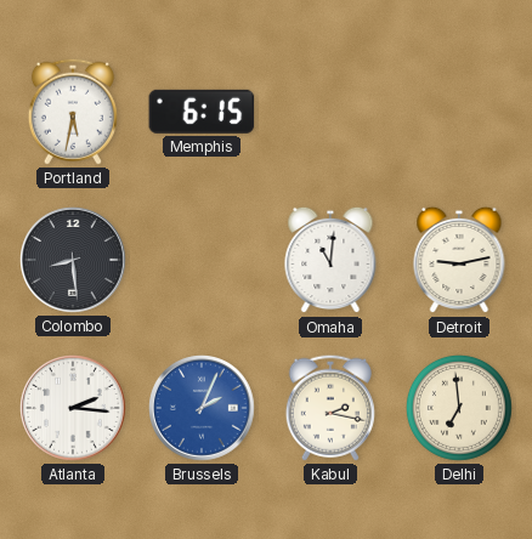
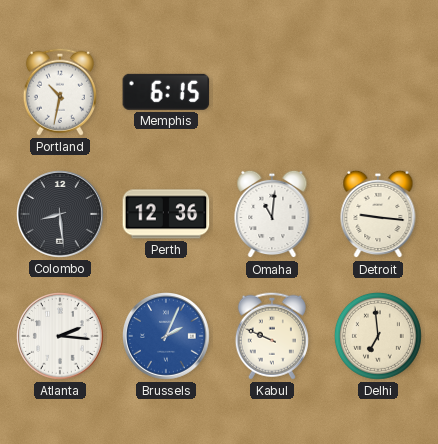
Portland: 5:32 -> 10:32
Perth: none -> 12:36
Detroit: 9:13 -> 9:16
Kabul: 2:17 -> 9:49
